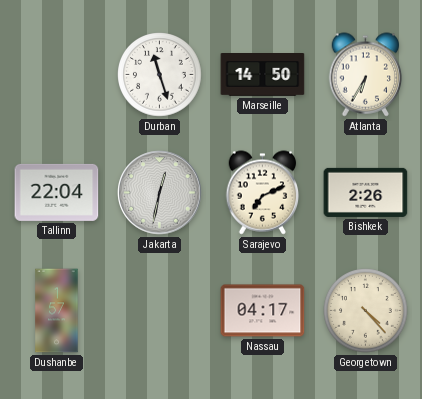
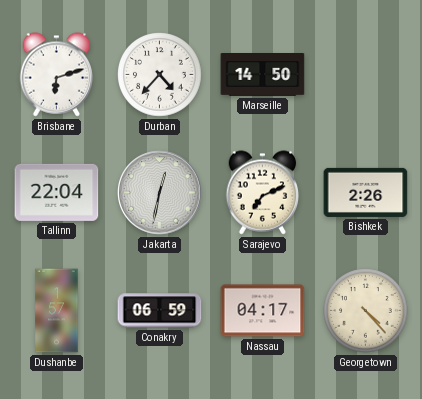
Brisbane: none -> 6:12
Durban: 11:27 -> 4:37
Atlanta: 6:35 -> none
Conakry: none -> 06:59
